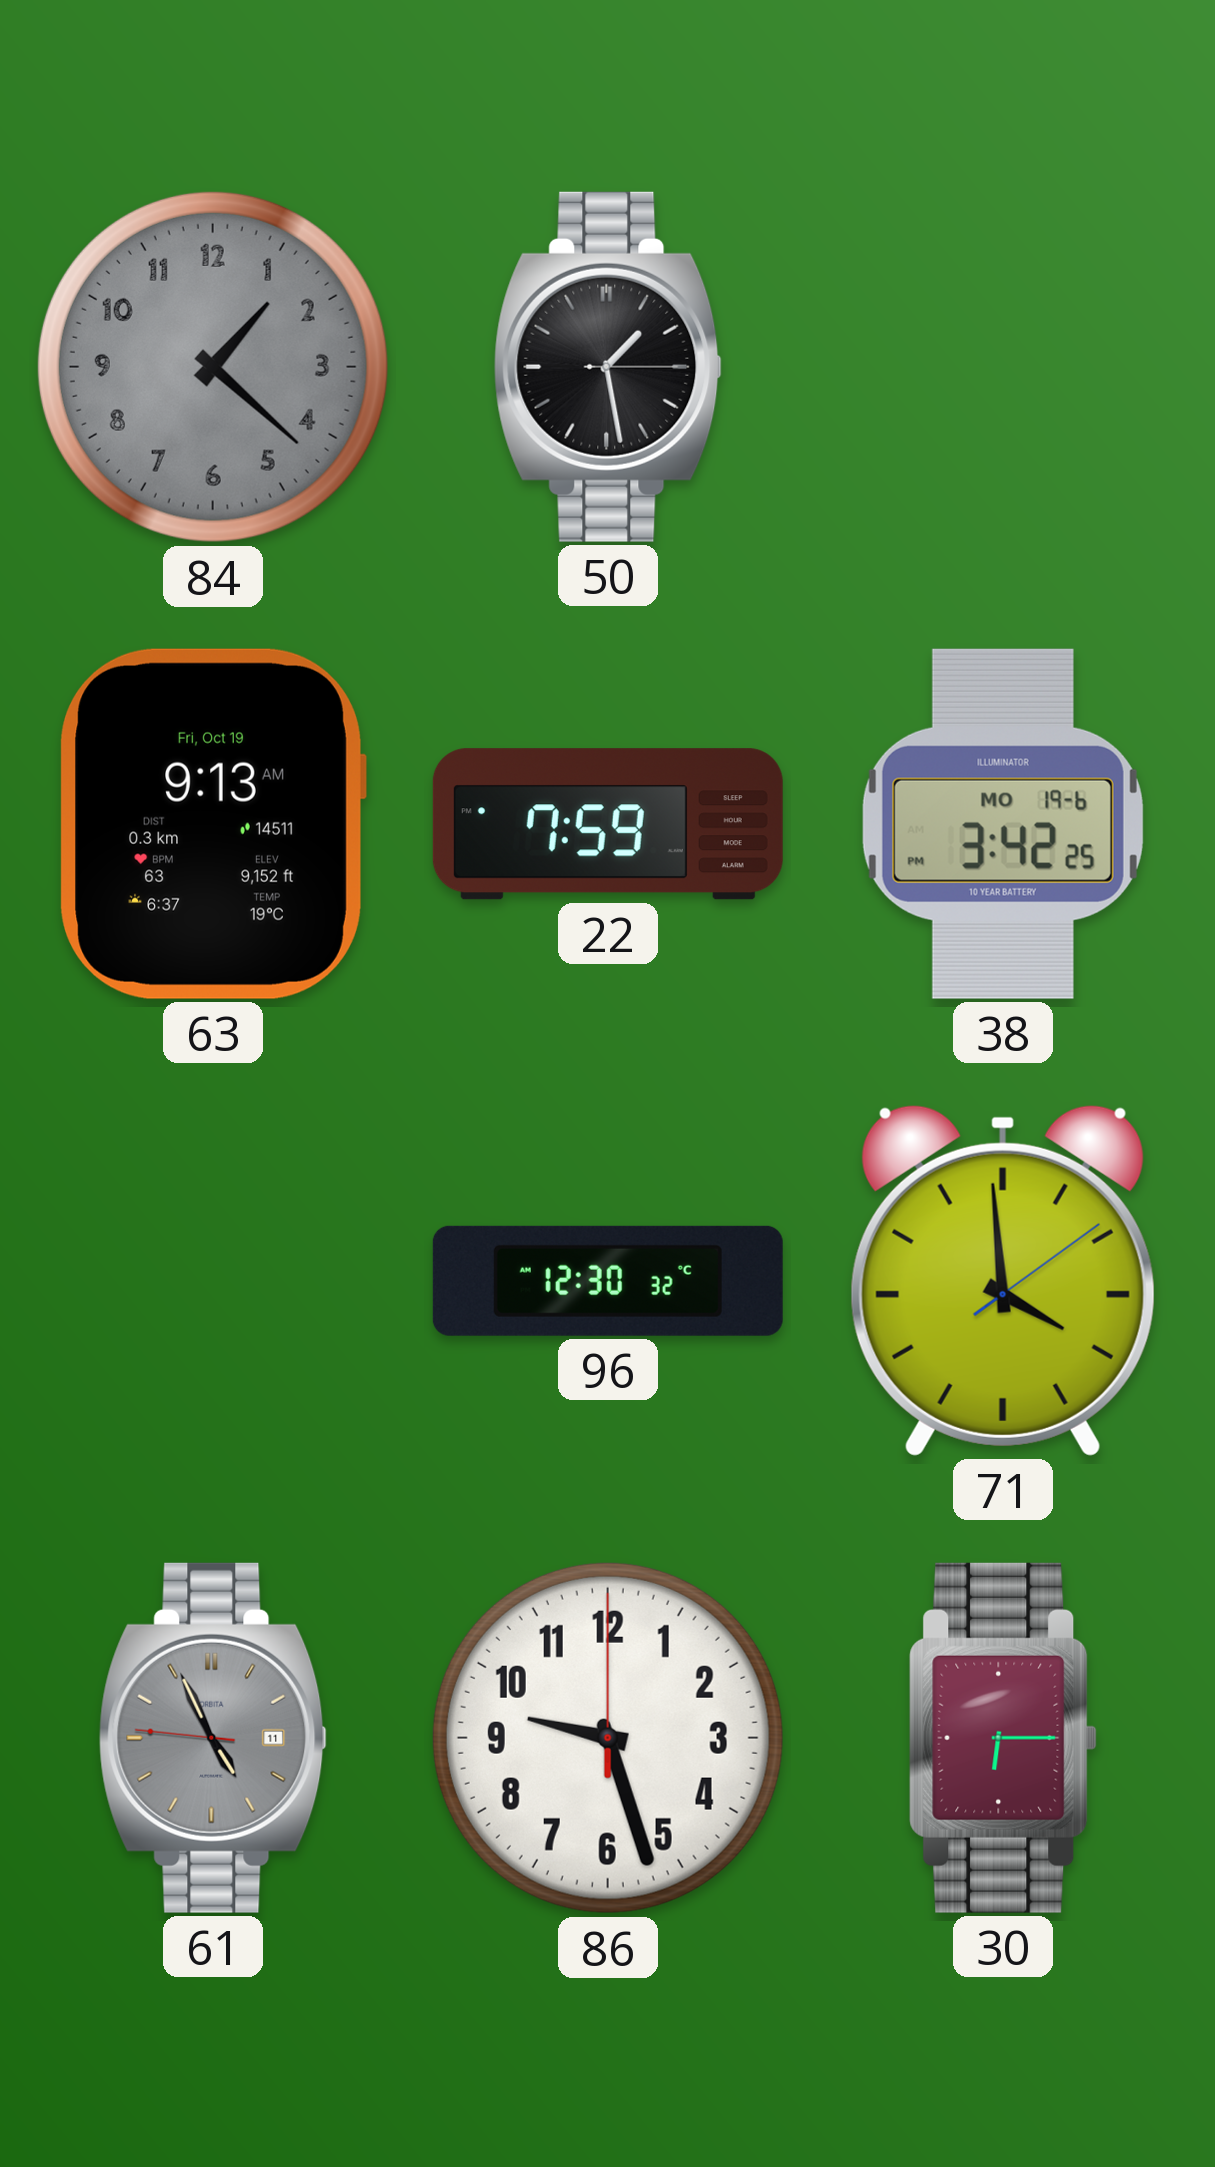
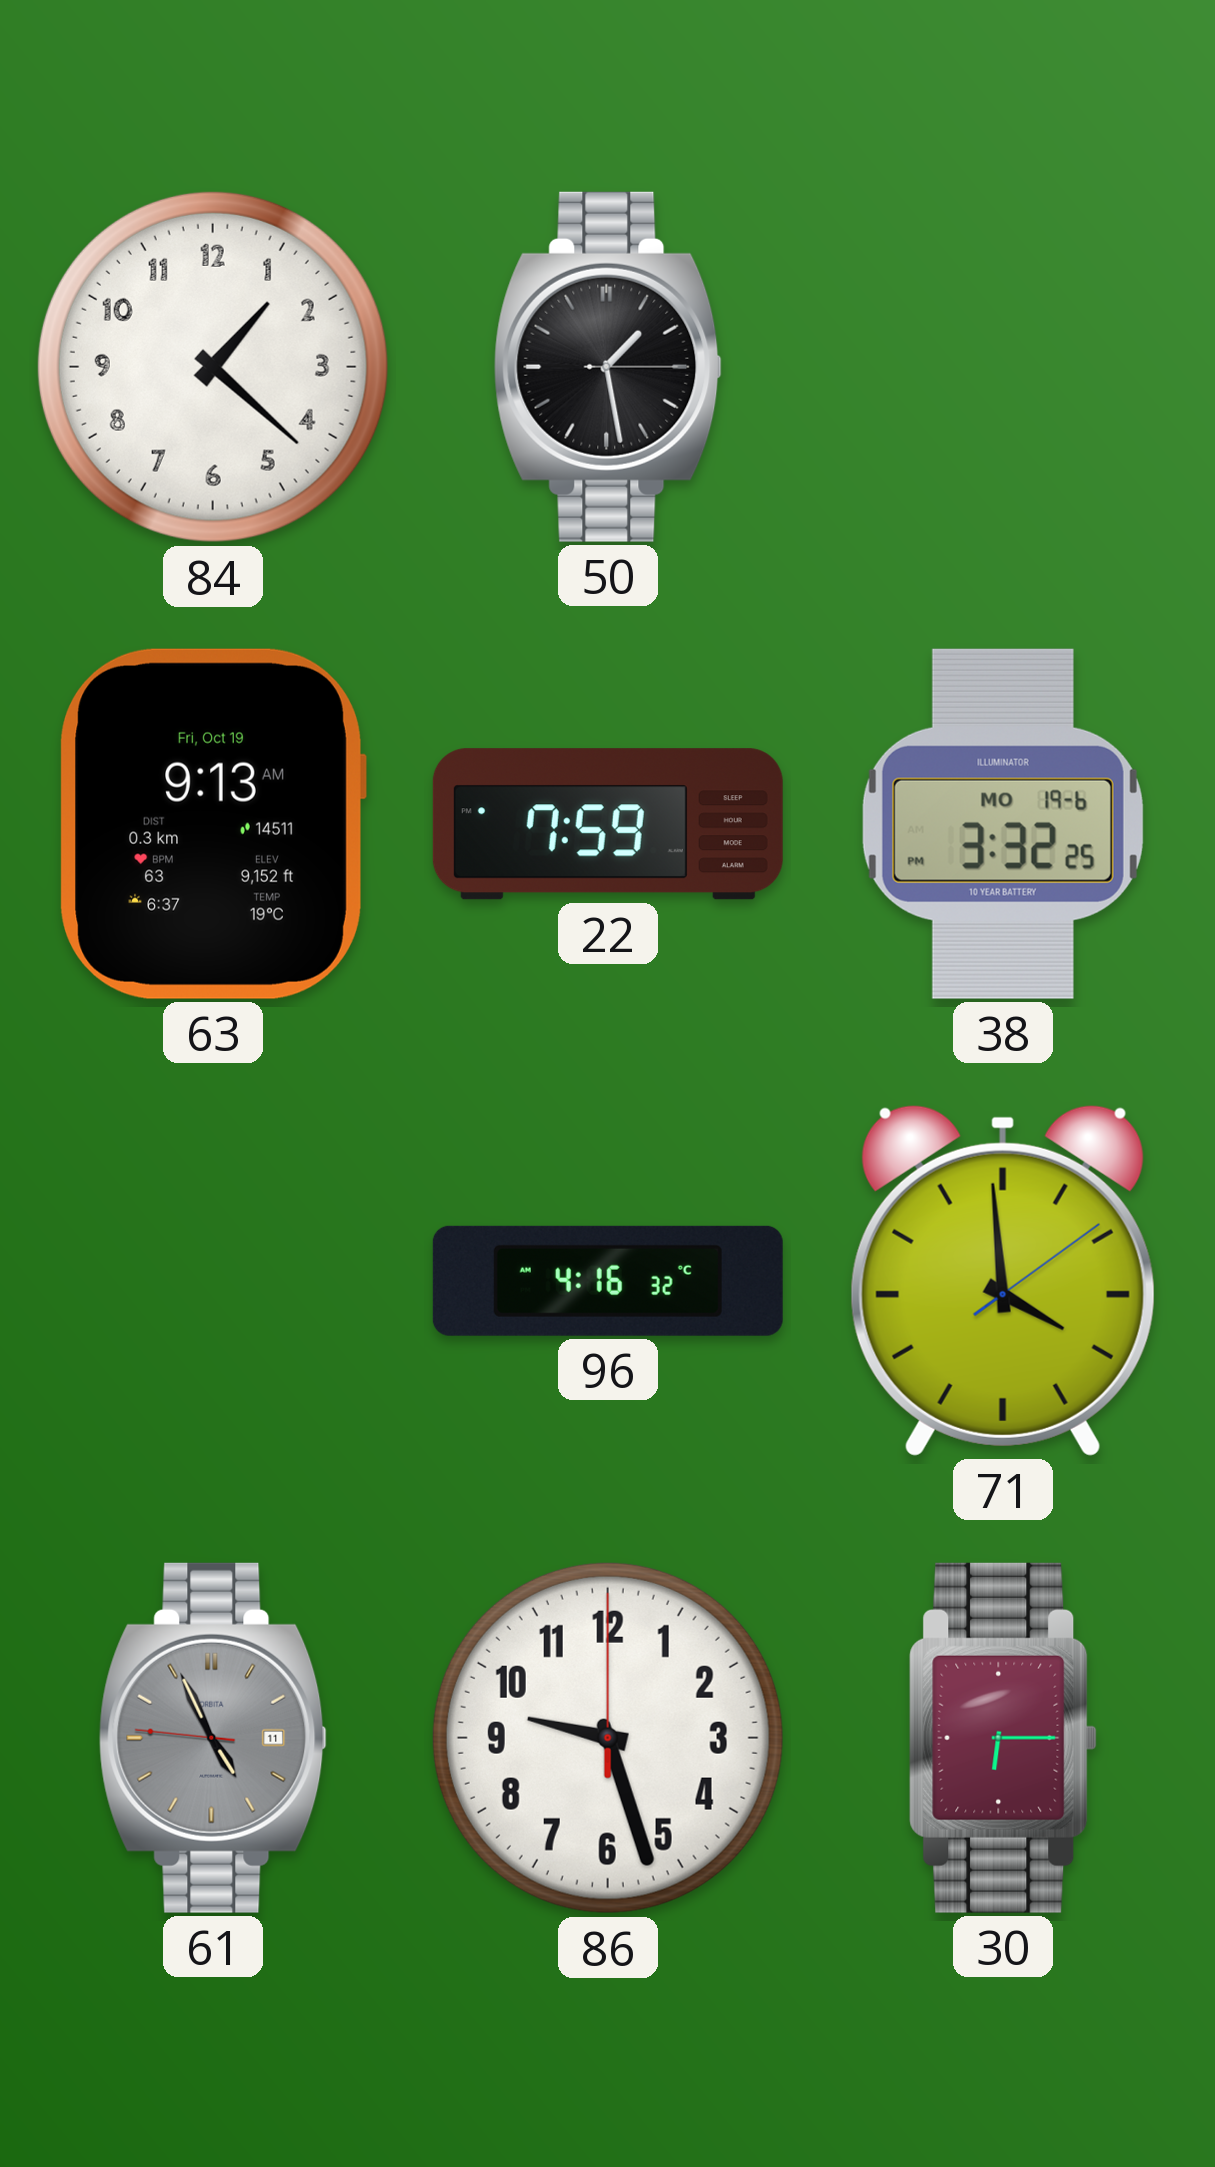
84 dial: grey -> white
38: 3:42 -> 3:32
96: 12:30 -> 4:16
